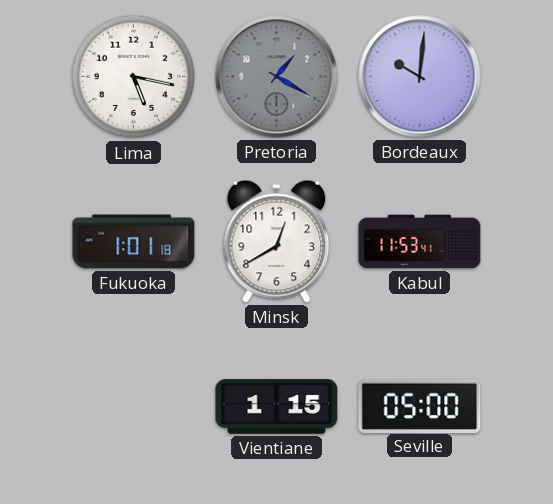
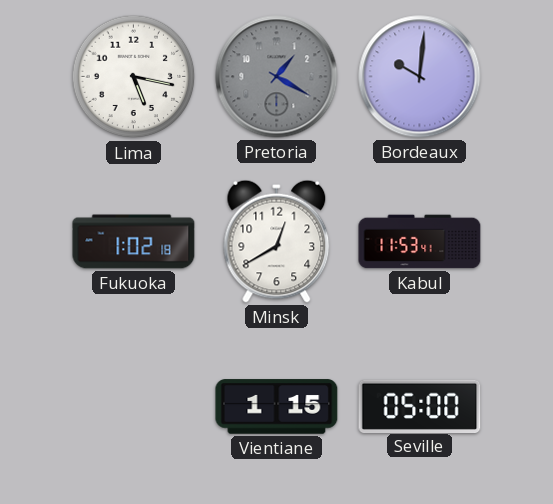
Fukuoka: 1:01 -> 1:02
